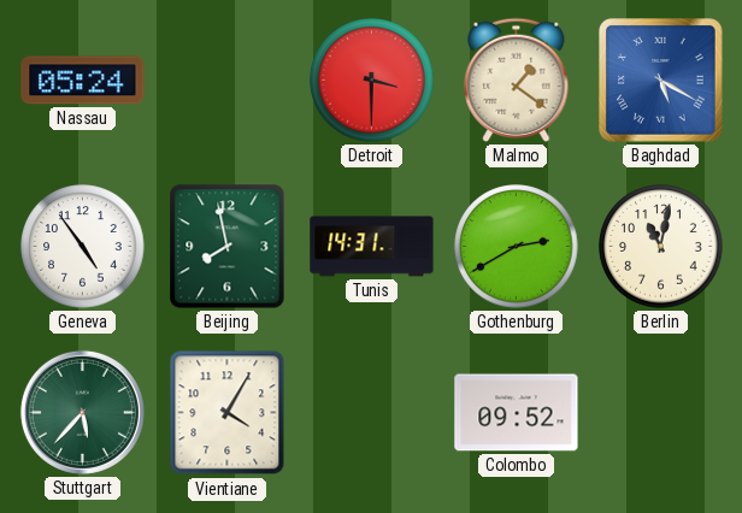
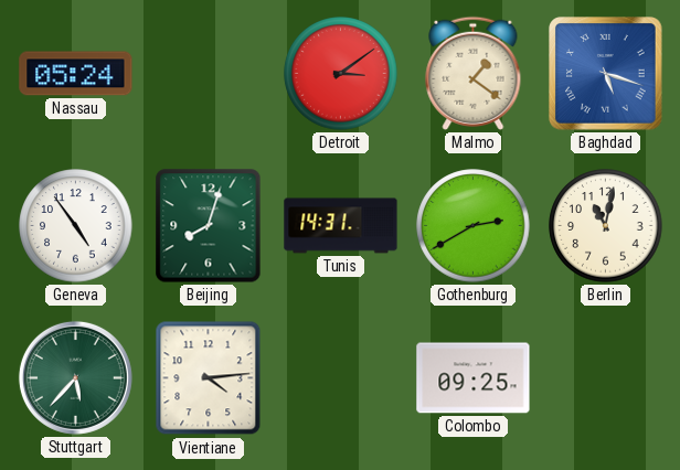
Detroit: 3:30 -> 3:09
Baghdad: 5:20 -> 5:18
Beijing: 7:58 -> 8:03
Vientiane: 4:05 -> 4:14
Colombo: 09:52 -> 09:25
